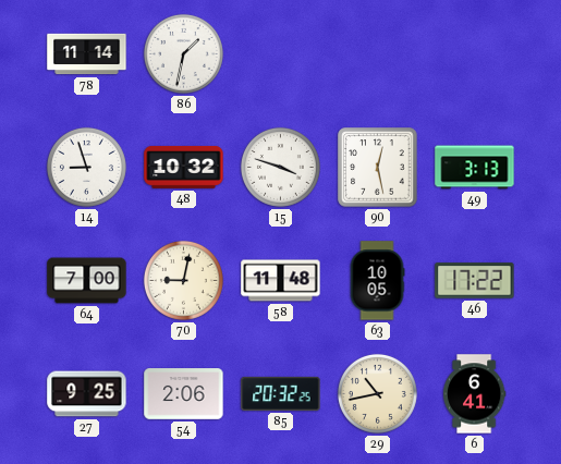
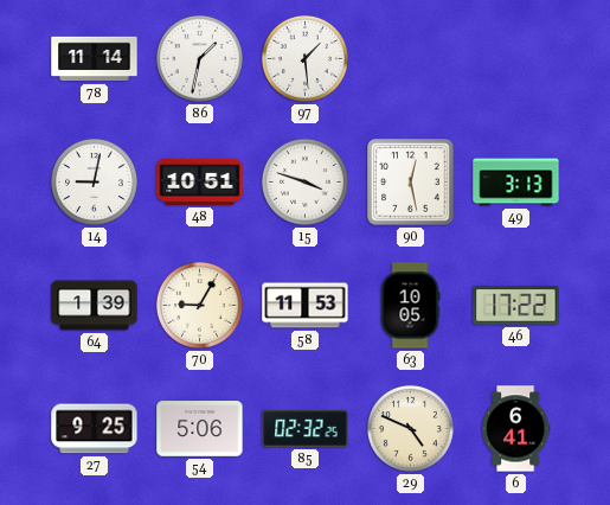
97: none -> 1:29
14: 8:57 -> 9:02
48: 10:32 -> 10:51
64: 7:00 -> 1:39
70: 9:02 -> 9:05
58: 11:48 -> 11:53
54: 2:06 -> 5:06
85: 20:32 -> 02:32
29: 10:43 -> 4:49
